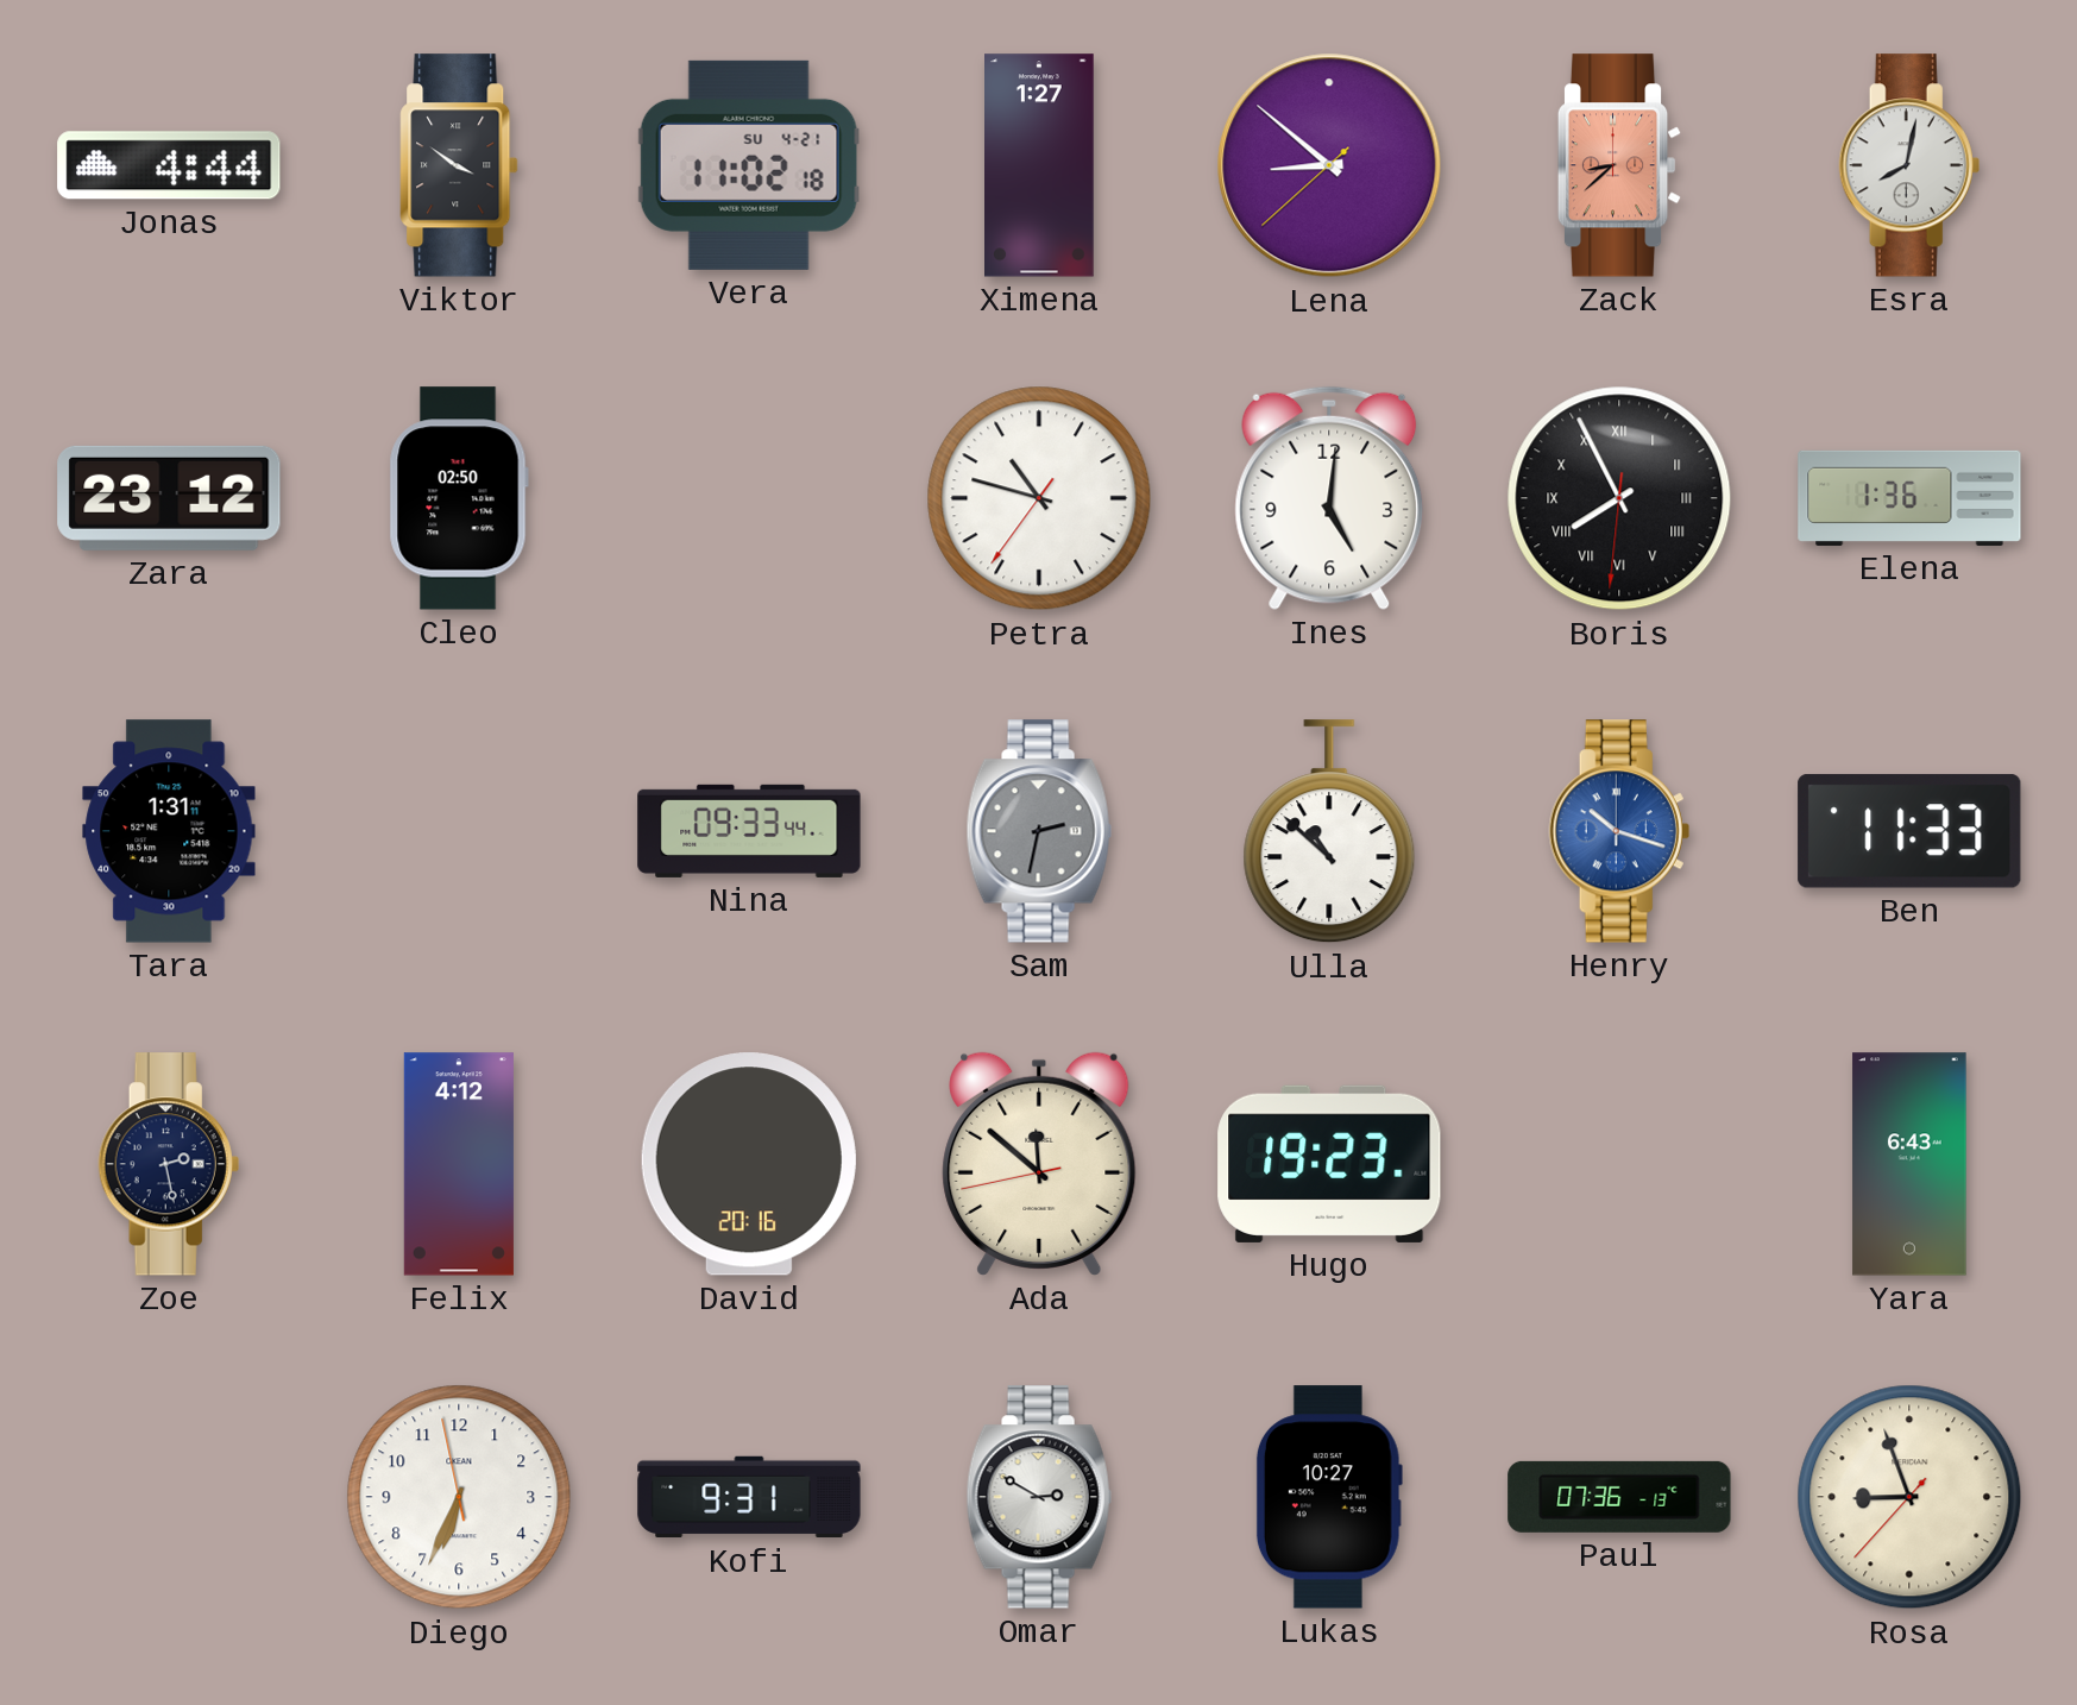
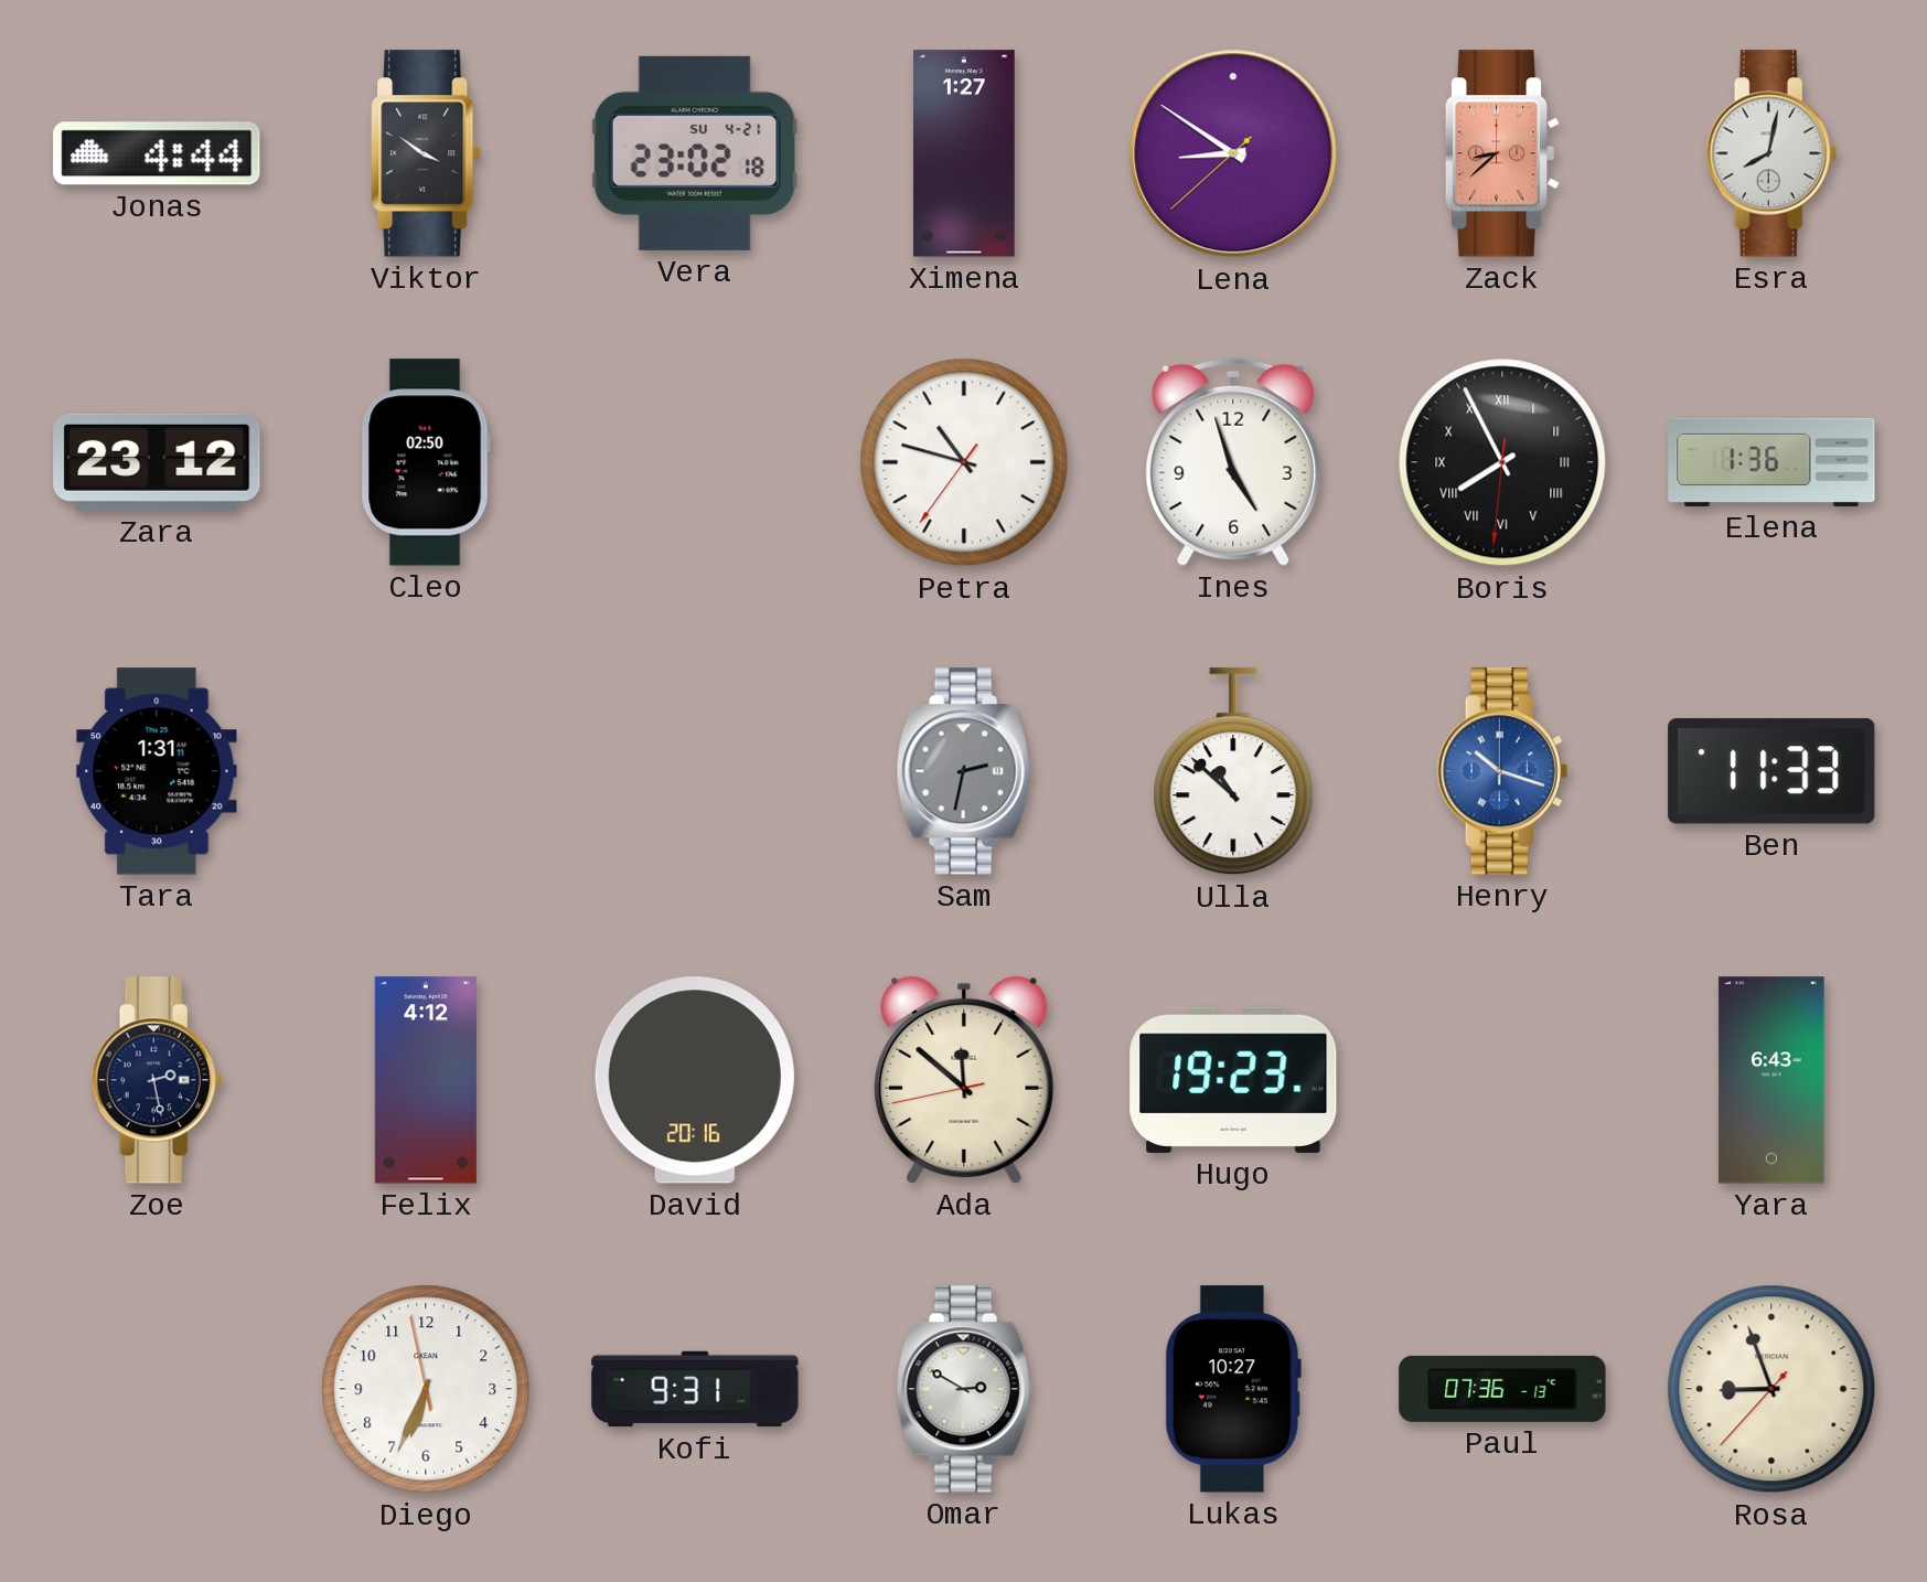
Vera: 11:02 -> 23:02
Lena: 8:51 -> 8:50
Ines: 5:01 -> 4:57
Nina: 09:33 -> none
